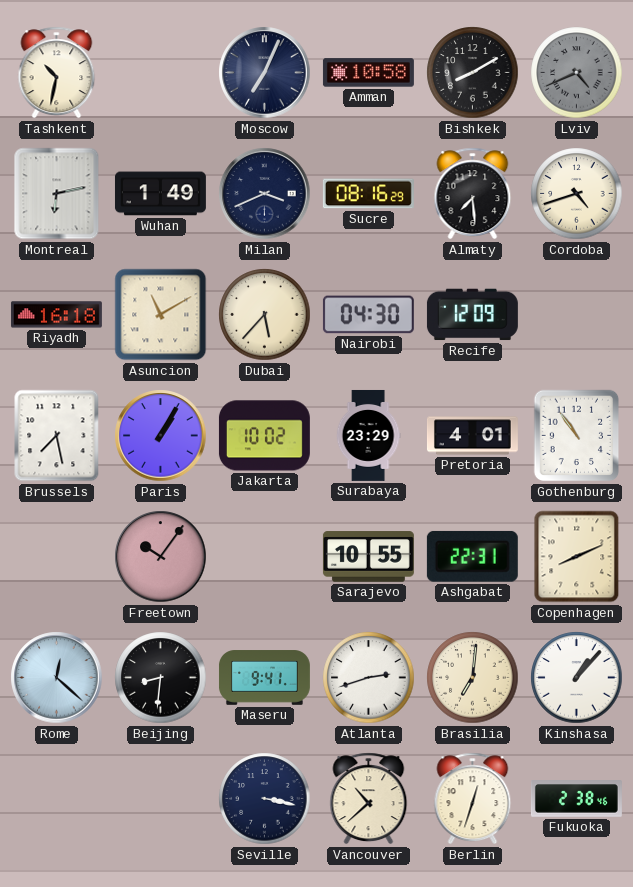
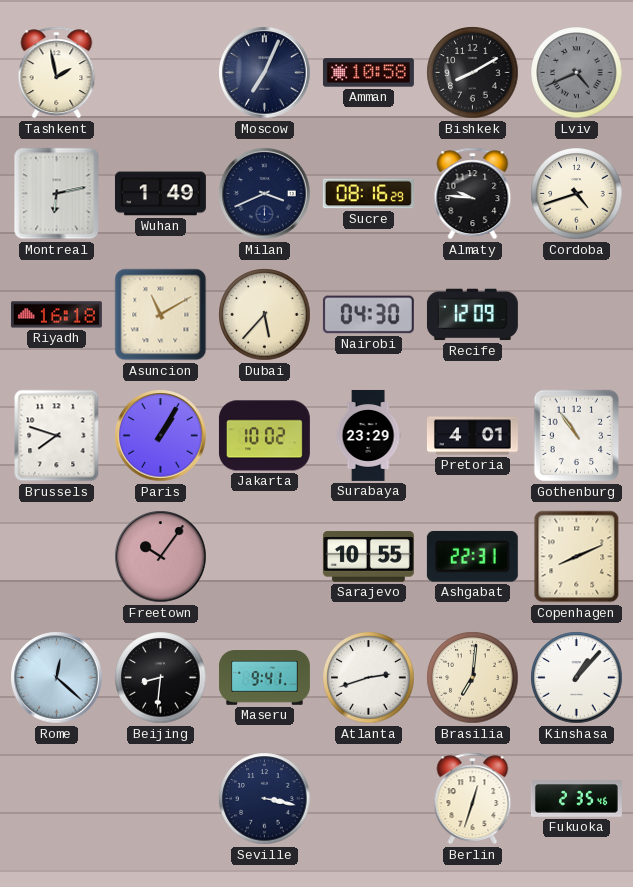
Tashkent: 10:32 -> 1:58
Almaty: 7:29 -> 9:46
Brussels: 7:28 -> 7:48
Vancouver: 10:38 -> none
Fukuoka: 2:38 -> 2:35
